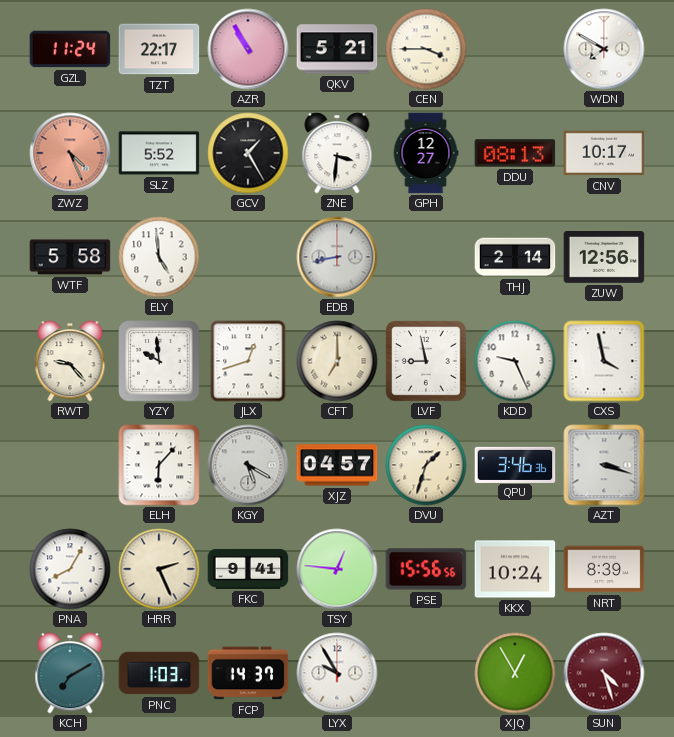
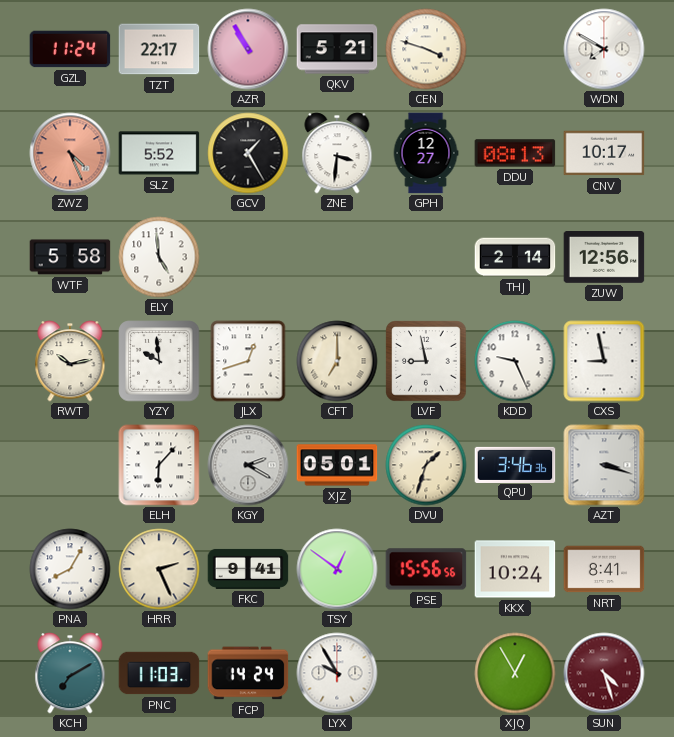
CEN: 3:45 -> 3:48
EDB: 8:43 -> none
RWT: 9:23 -> 10:13
CXS: 3:58 -> 8:58
KGY: 5:20 -> 2:20
XJZ: 04:57 -> 05:01
TSY: 12:46 -> 12:51
NRT: 8:39 -> 8:41
PNC: 1:03 -> 11:03
FCP: 14:37 -> 14:24
